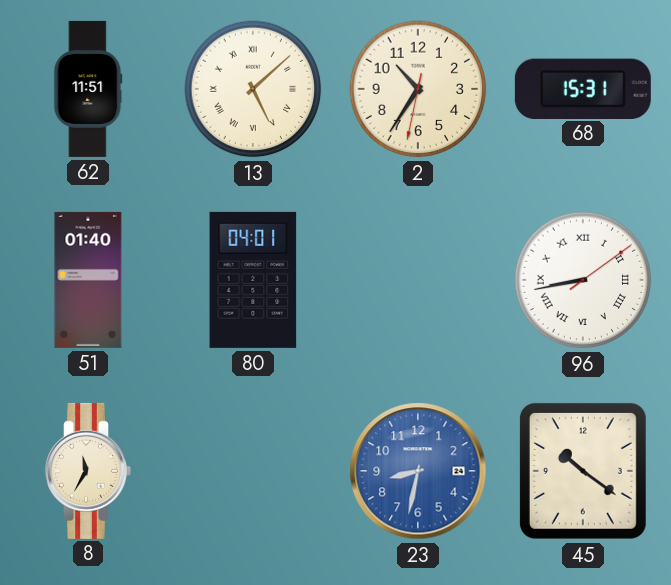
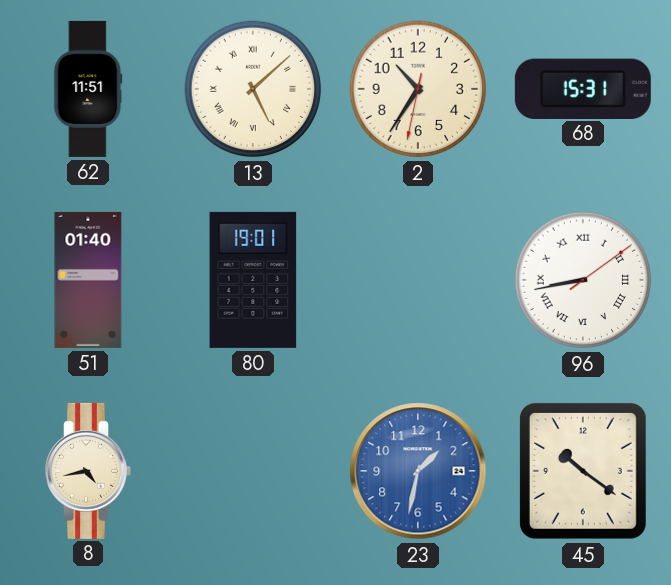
80: 04:01 -> 19:01
8: 11:35 -> 4:43
23: 8:32 -> 1:32
